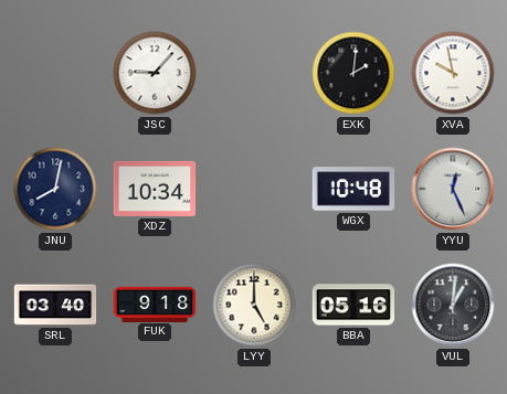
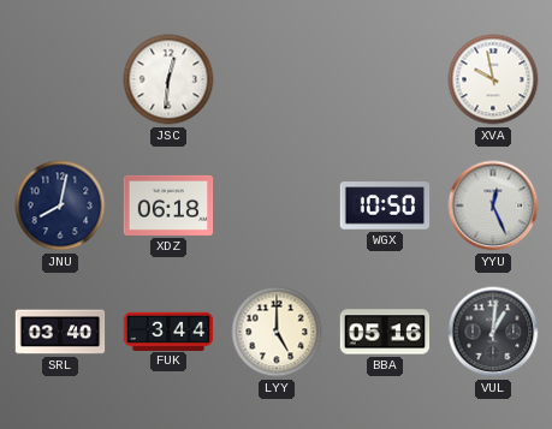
JSC: 9:07 -> 12:31
EXK: 2:01 -> none
XDZ: 10:34 -> 06:18
WGX: 10:48 -> 10:50
FUK: 9:18 -> 3:44
